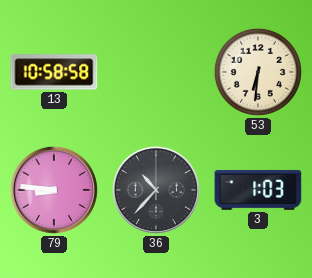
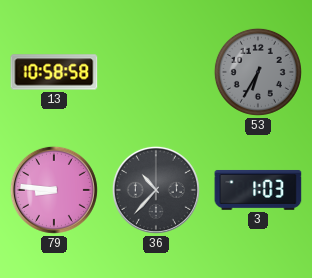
53: 6:31 -> 6:35
53 dial: cream -> grey
